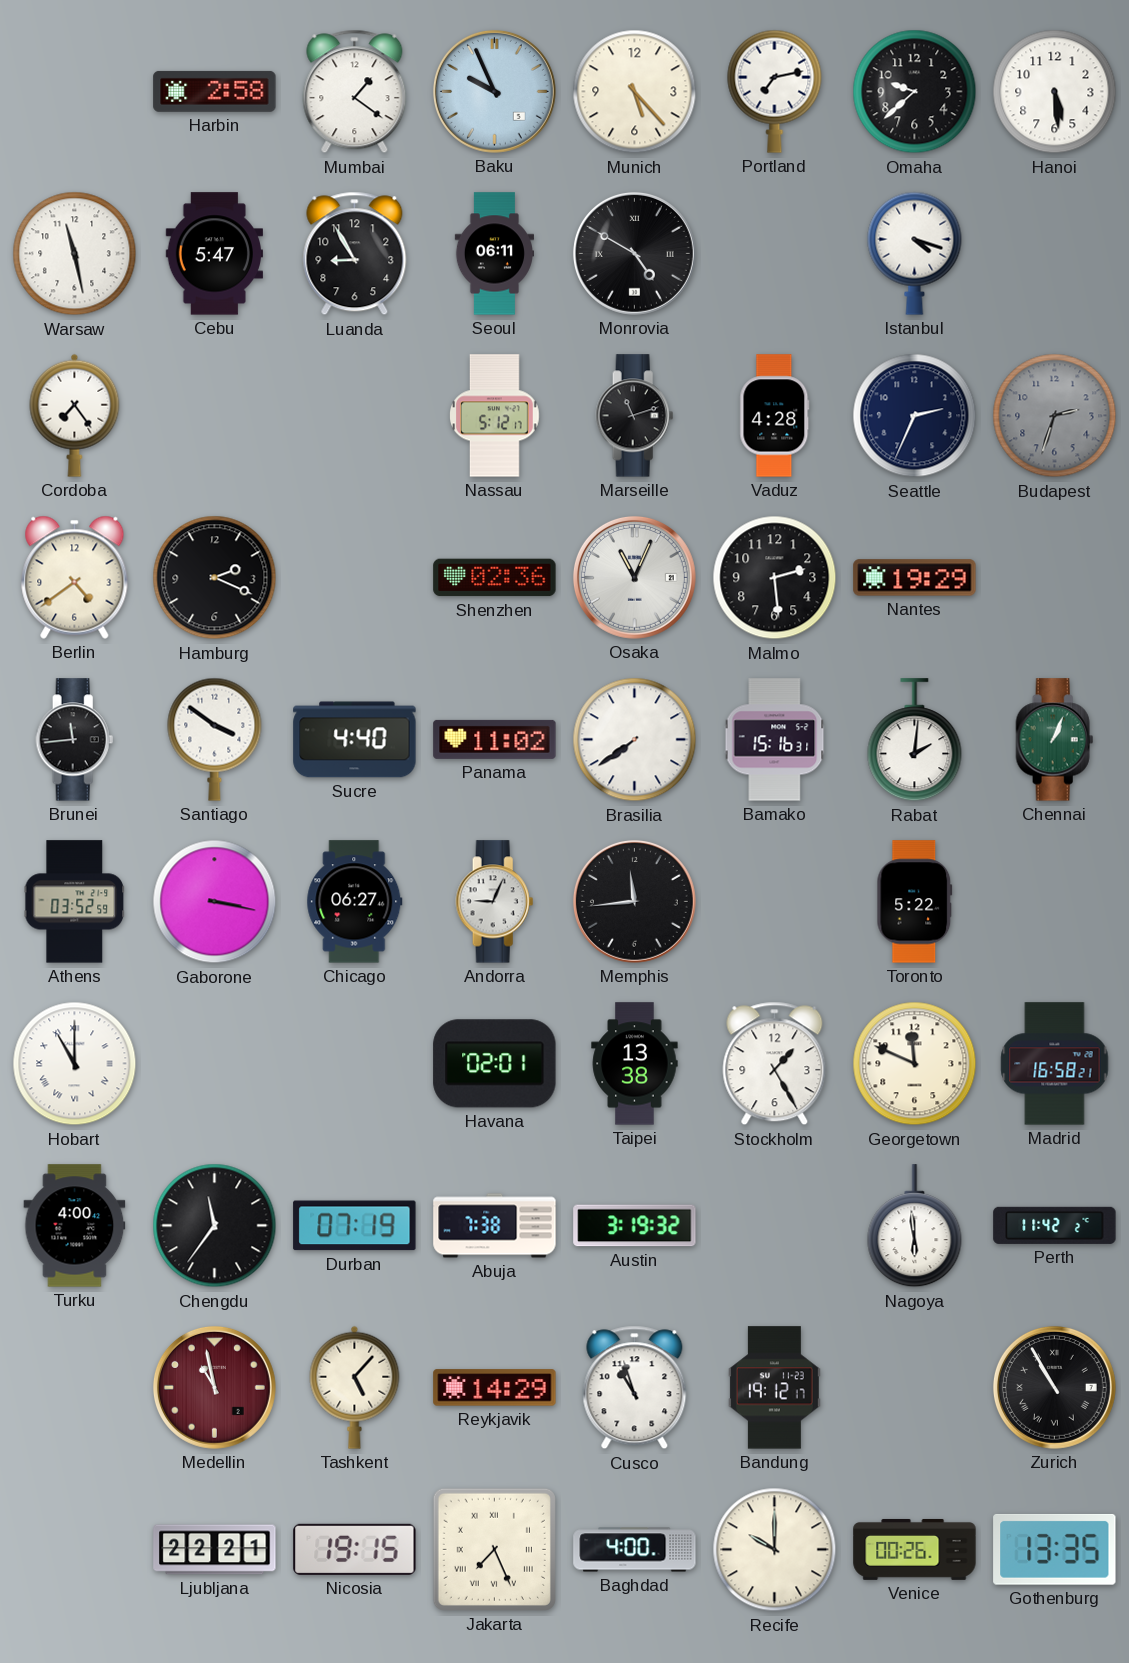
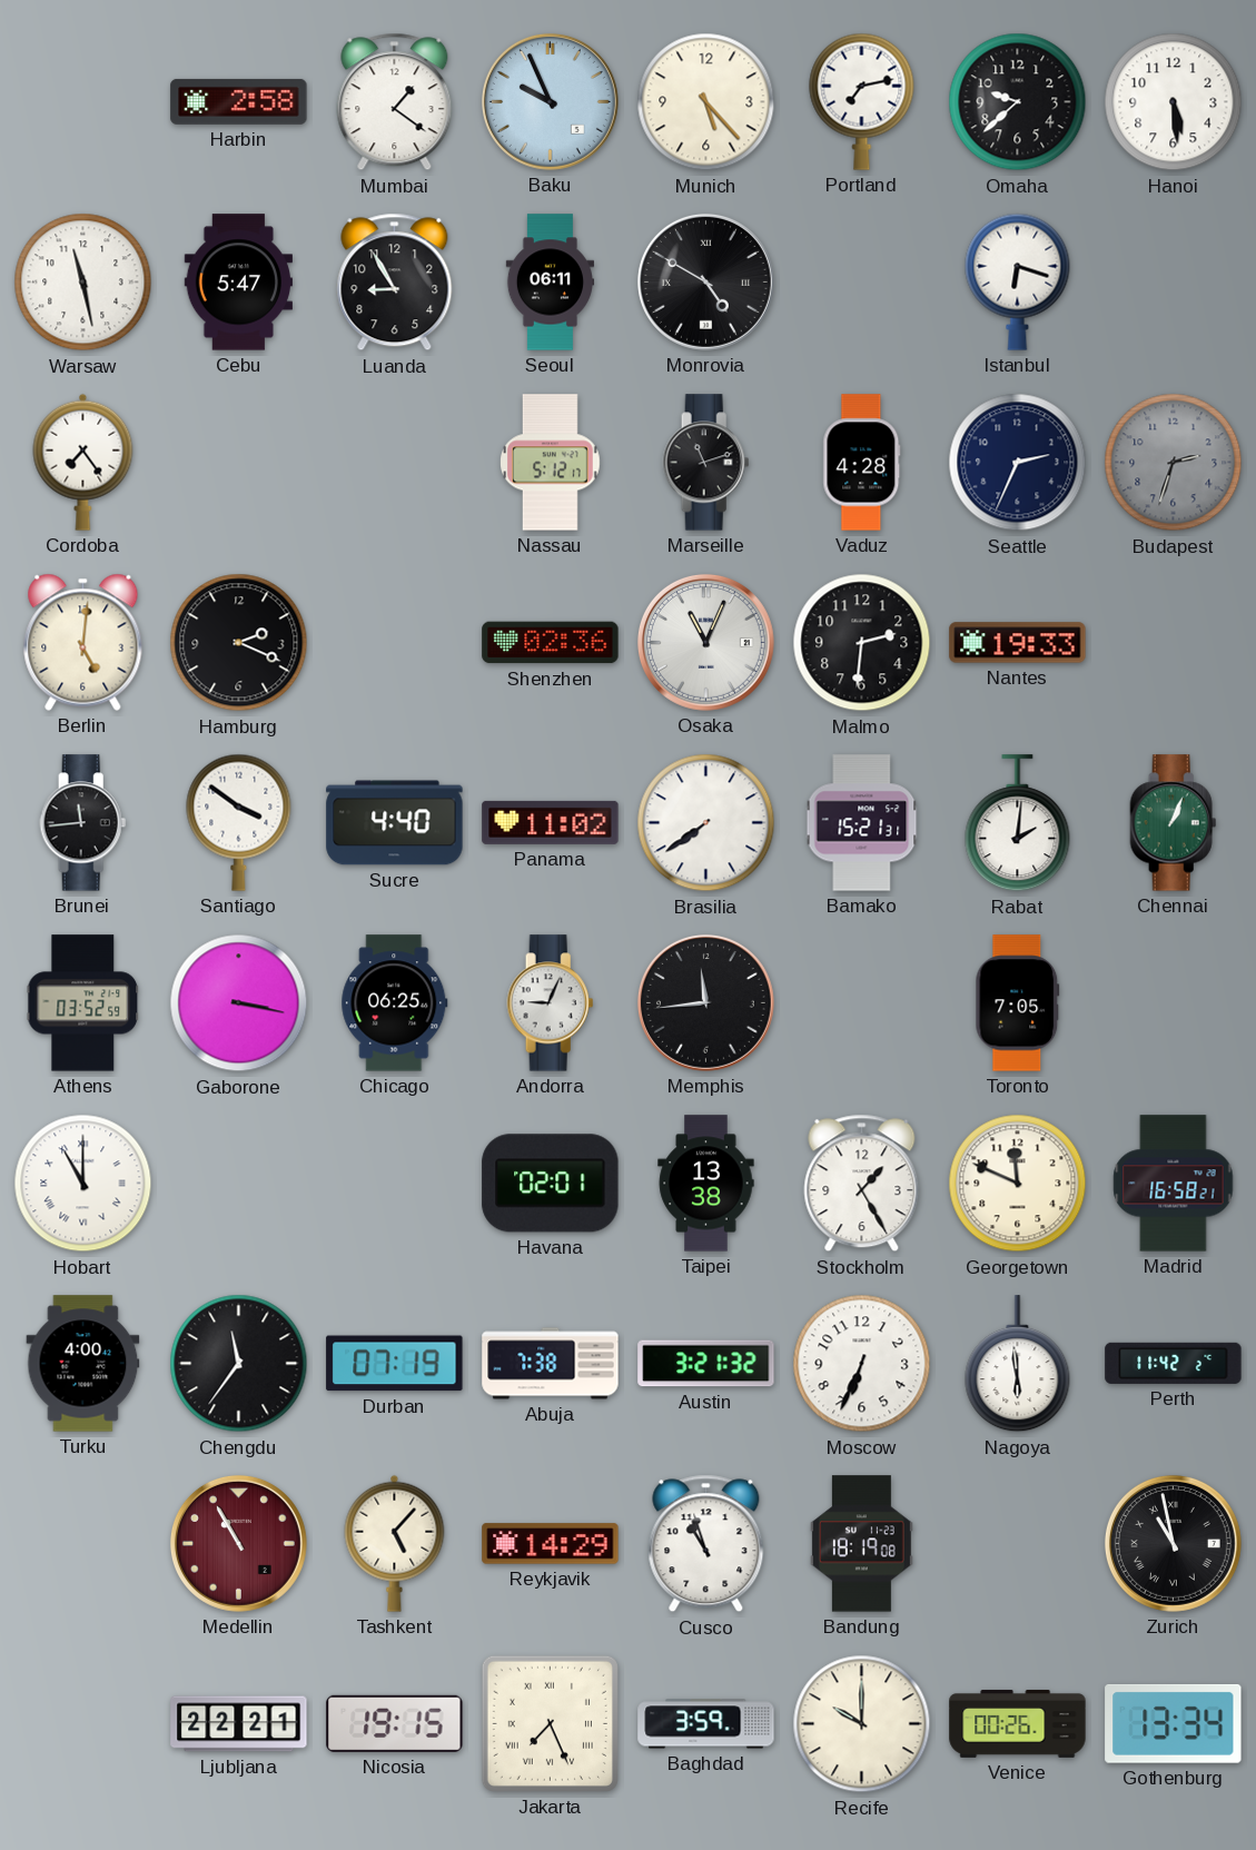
Istanbul: 4:18 -> 6:18
Berlin: 4:39 -> 5:01
Malmo: 2:29 -> 2:31
Nantes: 19:29 -> 19:33
Bamako: 15:16 -> 15:21
Chicago: 06:27 -> 06:25
Toronto: 5:22 -> 7:05
Austin: 3:19 -> 3:21
Moscow: none -> 6:34
Medellin: 10:58 -> 10:55
Bandung: 19:12 -> 18:19
Zurich: 10:55 -> 10:58
Baghdad: 4:00 -> 3:59
Gothenburg: 13:35 -> 13:34
